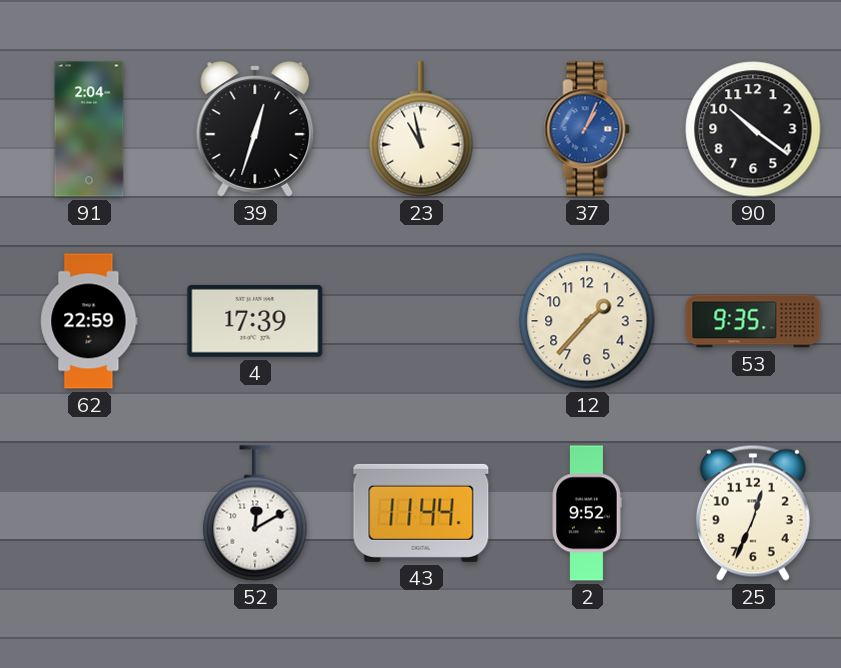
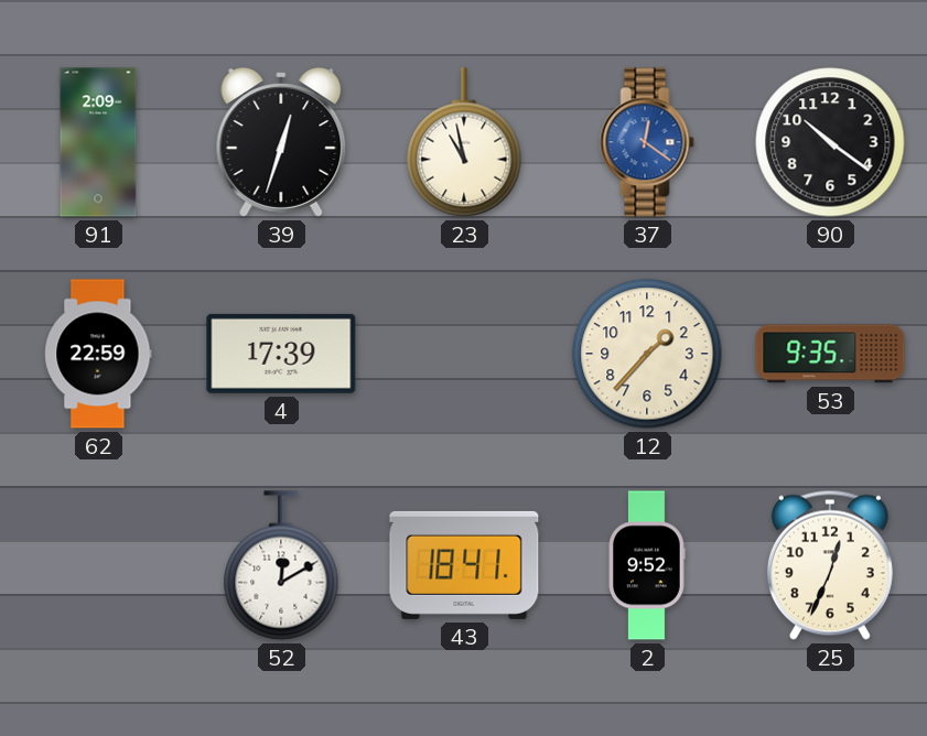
91: 2:04 -> 2:09
37: 1:04 -> 12:21
43: 11:44 -> 18:41
